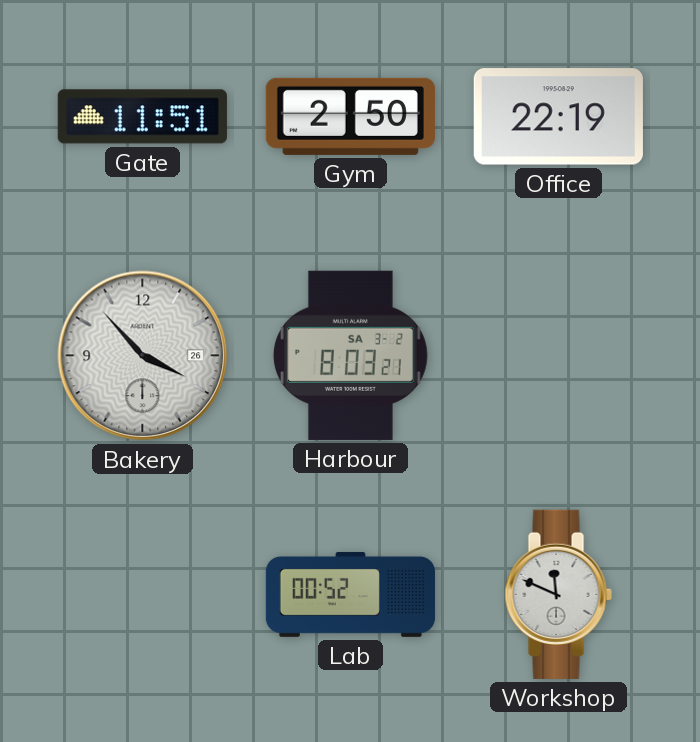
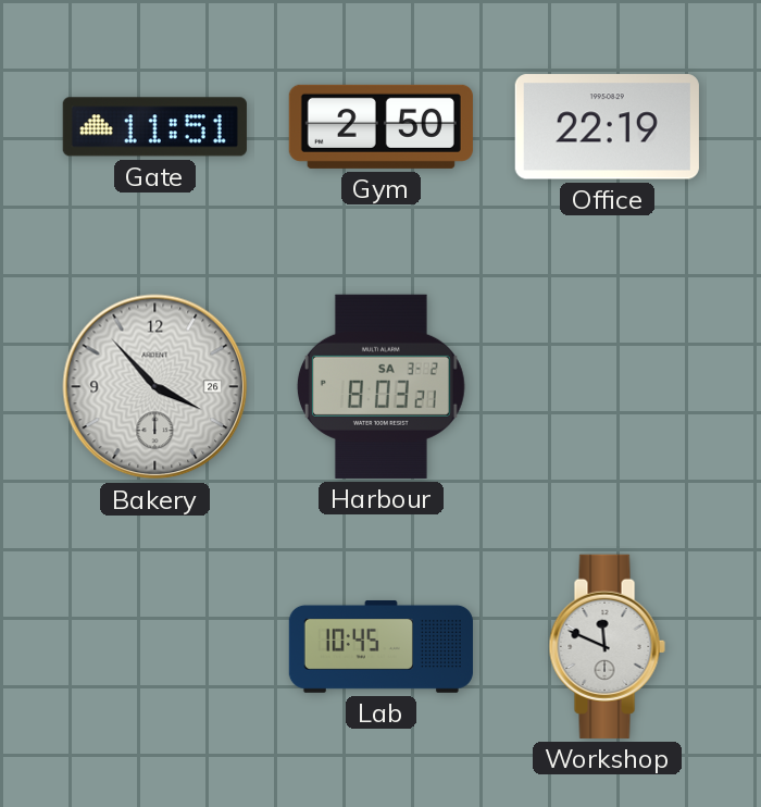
Lab: 00:52 -> 10:45
